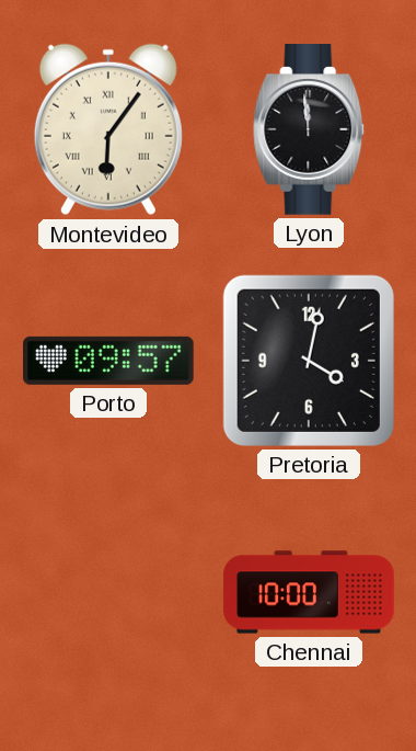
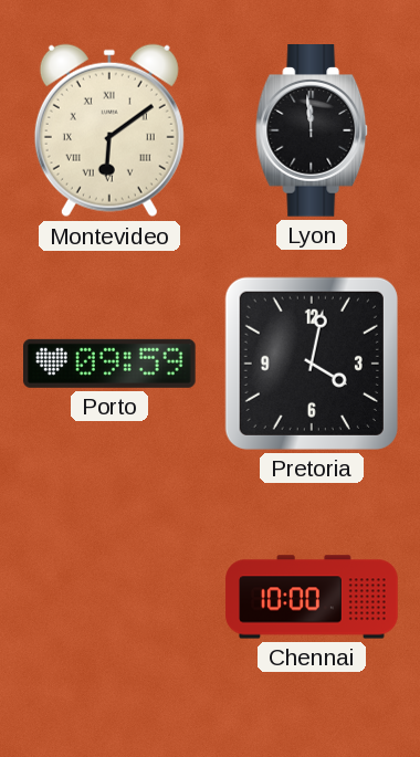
Montevideo: 6:06 -> 6:09
Porto: 09:57 -> 09:59
